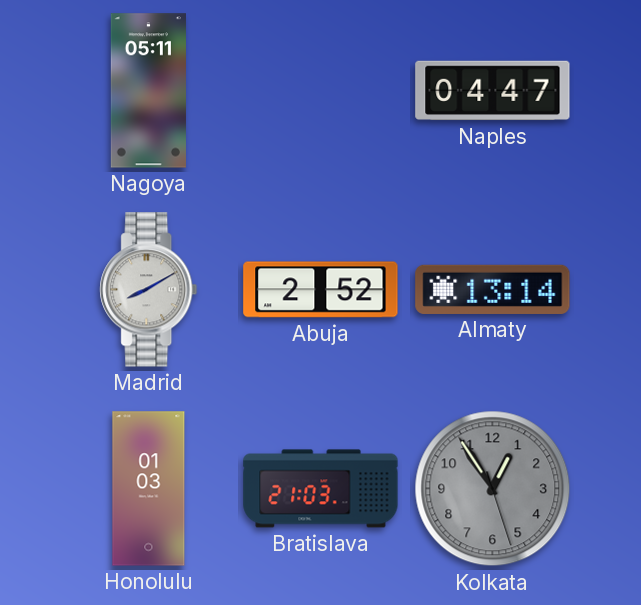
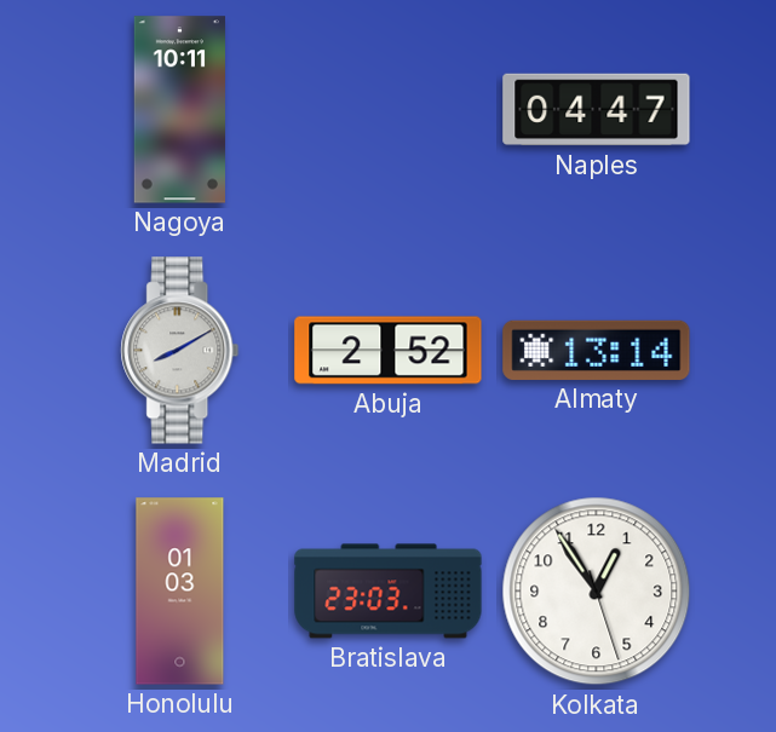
Nagoya: 05:11 -> 10:11
Bratislava: 21:03 -> 23:03
Kolkata dial: grey -> white
